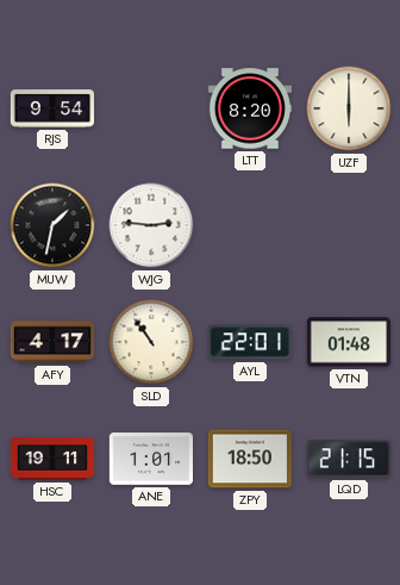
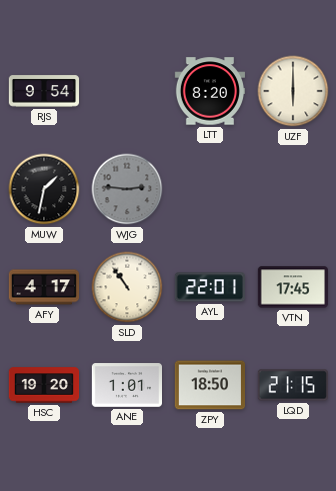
WJG dial: white -> grey
VTN: 01:48 -> 17:45
HSC: 19:11 -> 19:20
